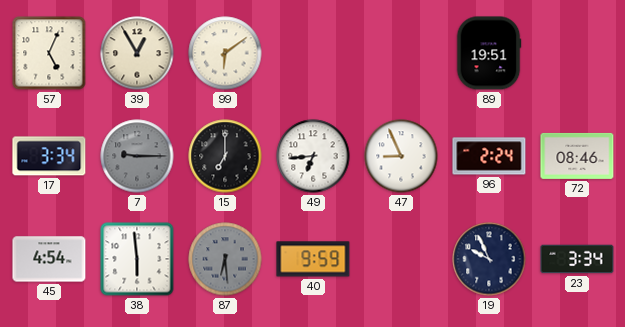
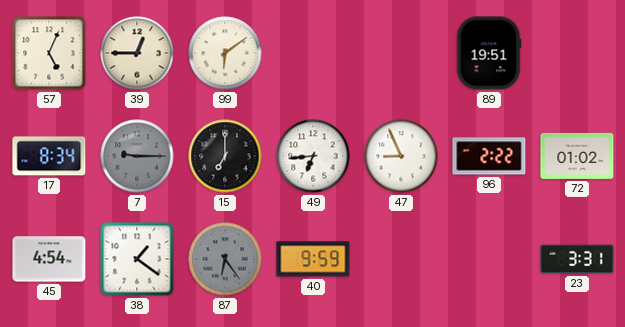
39: 12:55 -> 12:45
17: 3:34 -> 8:34
96: 2:24 -> 2:22
72: 08:46 -> 01:02
38: 5:59 -> 1:21
87: 6:29 -> 6:24
19: 9:56 -> none
23: 3:34 -> 3:31
